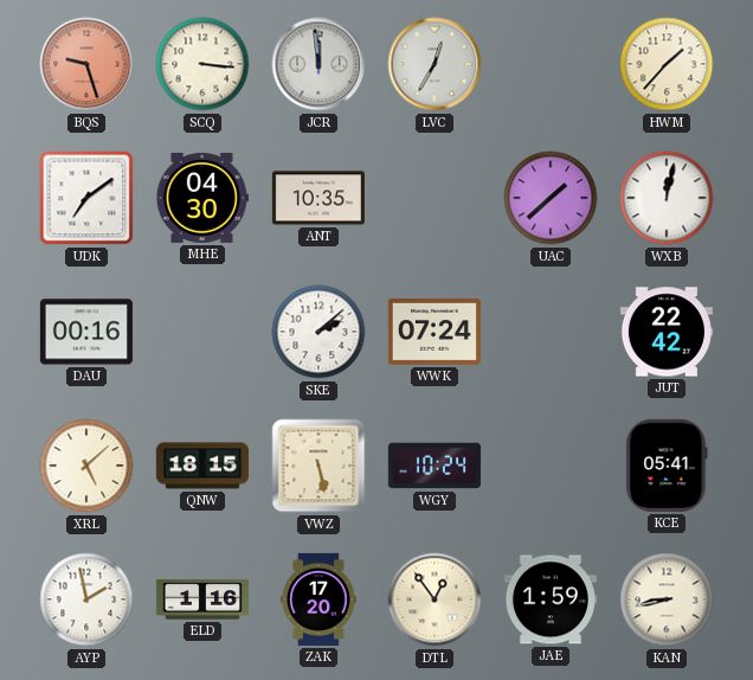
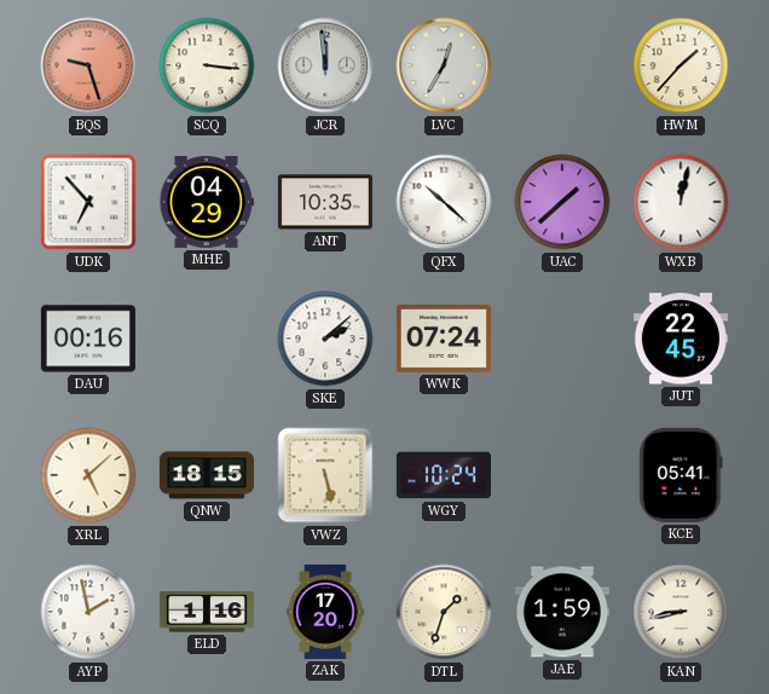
UDK: 7:09 -> 6:53
MHE: 04:30 -> 04:29
QFX: none -> 10:22
JUT: 22:42 -> 22:45
DTL: 12:54 -> 1:33
